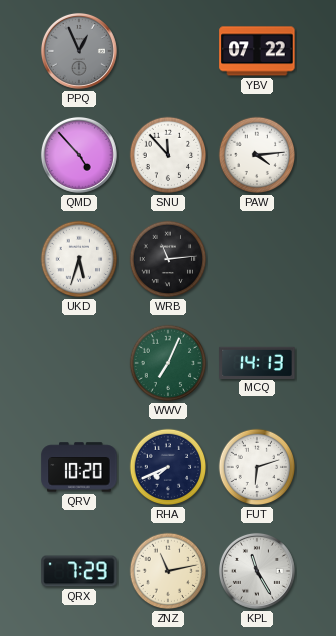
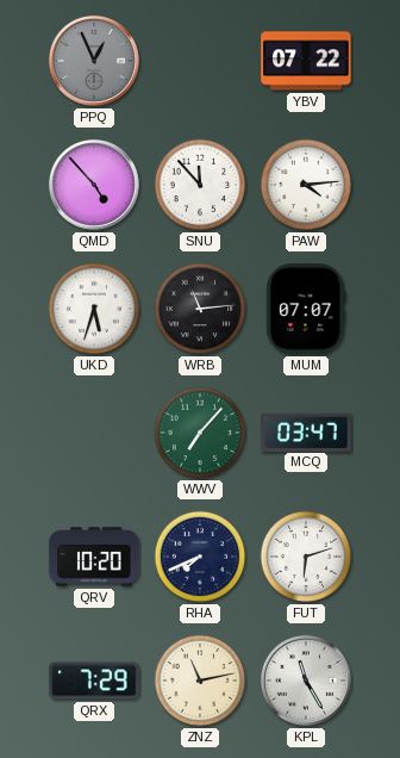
MUM: none -> 07:07
WWV: 7:04 -> 7:07
MCQ: 14:13 -> 03:47
